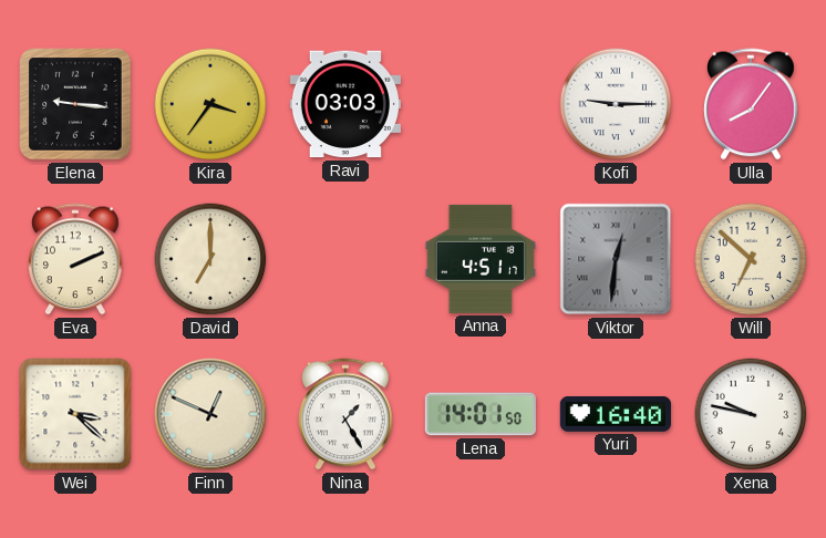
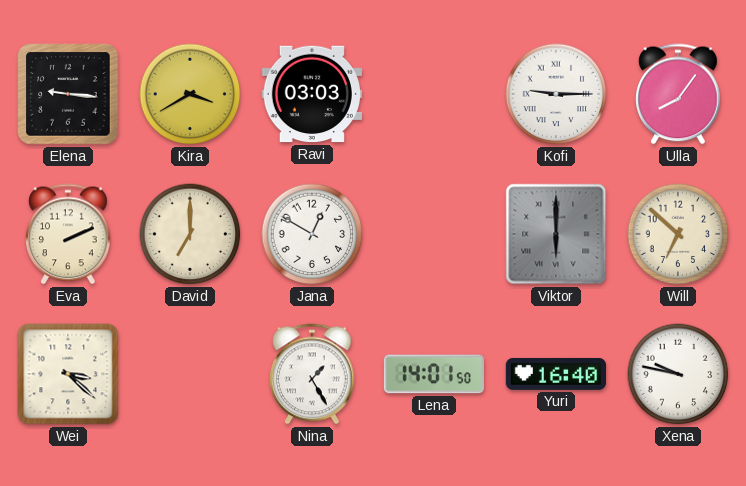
Kira: 3:36 -> 3:40
Jana: none -> 12:50
Anna: 4:51 -> none
Viktor: 12:31 -> 6:00
Finn: 12:49 -> none
